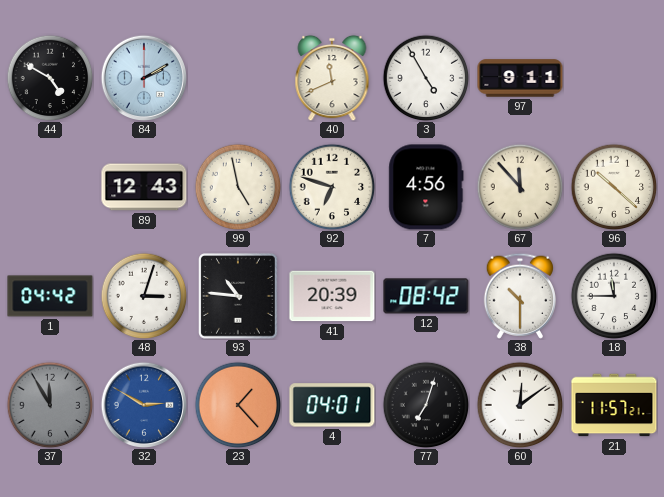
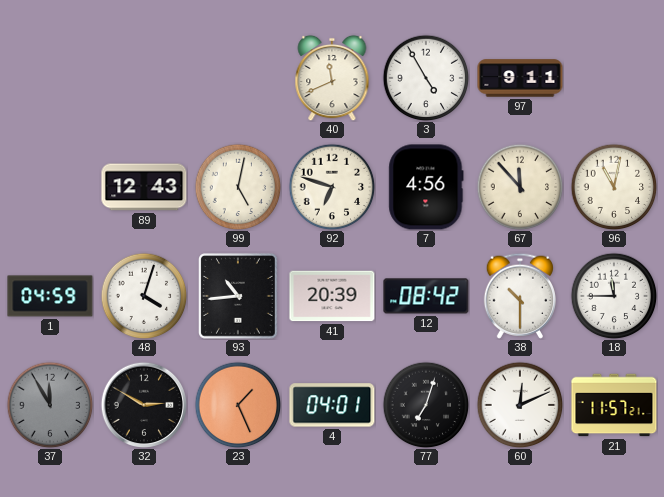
44: 4:50 -> none
84: 2:10 -> none
99: 4:58 -> 5:02
96: 10:22 -> 11:02
1: 04:42 -> 04:59
48: 3:03 -> 4:03
93: 10:46 -> 10:44
32 dial: blue -> black
23: 1:23 -> 1:26
60: 12:09 -> 12:11
